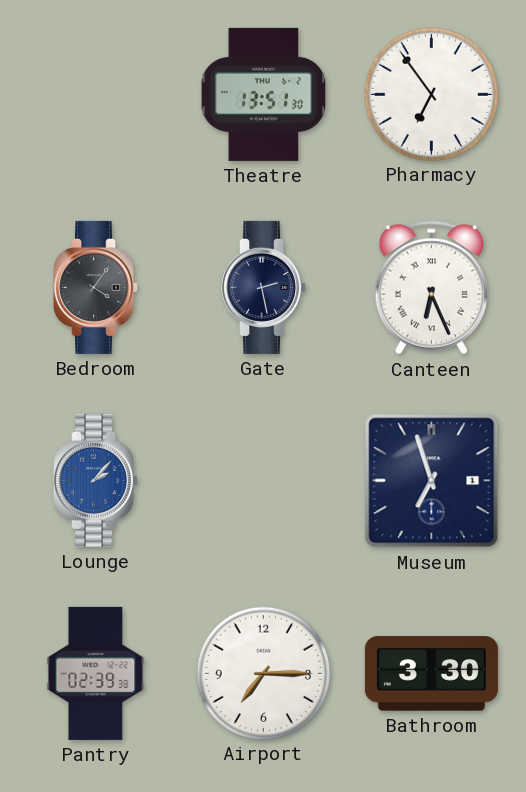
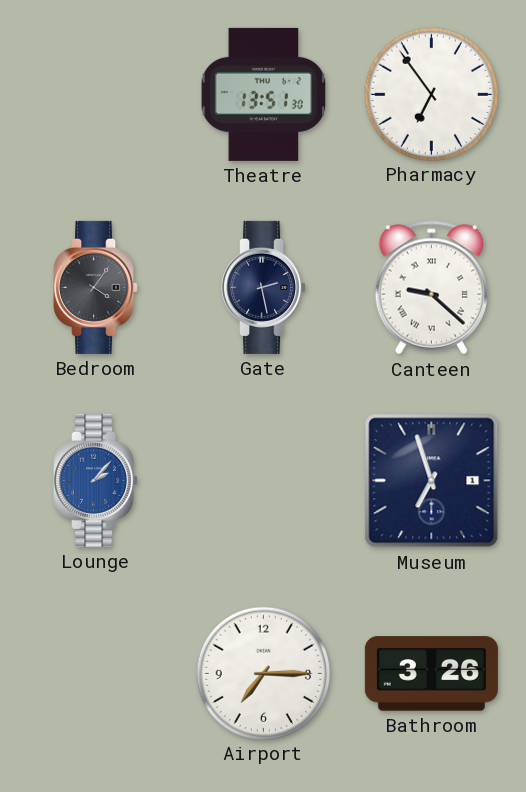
Canteen: 6:26 -> 9:22
Pantry: 02:39 -> none
Bathroom: 3:30 -> 3:26
